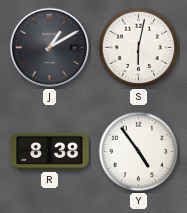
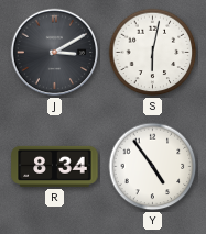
J: 1:10 -> 3:10
R: 8:38 -> 8:34
